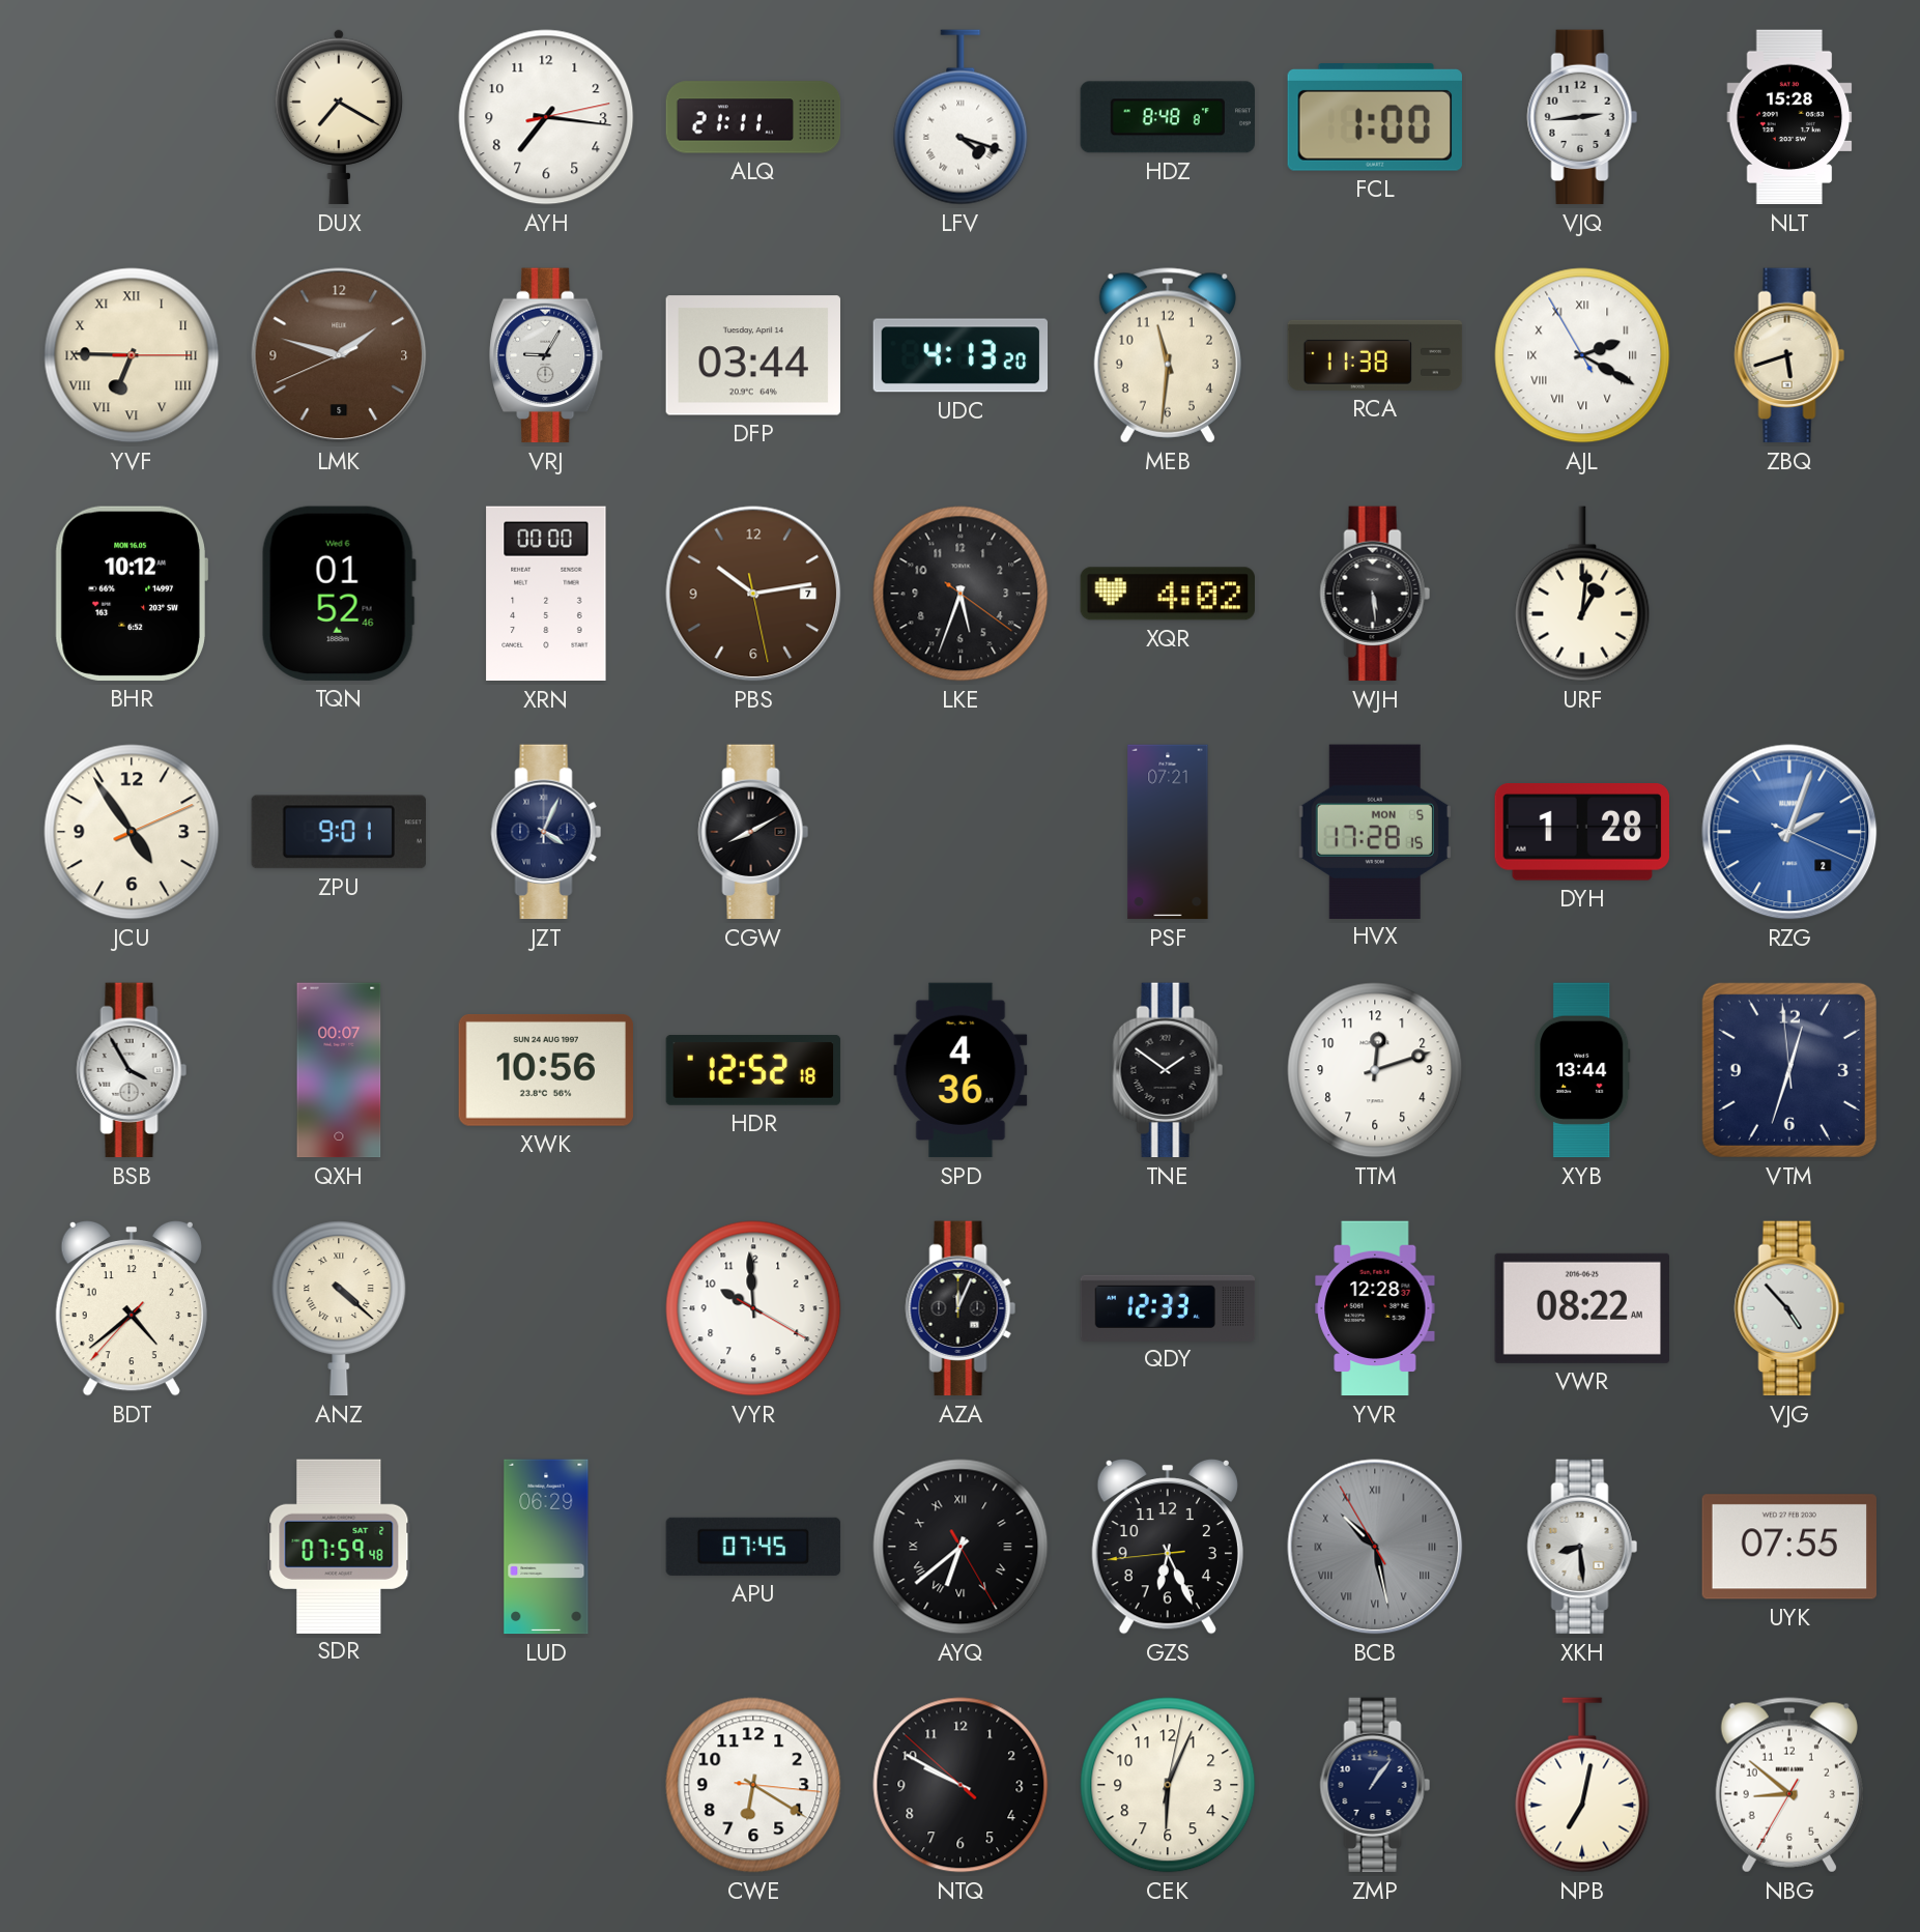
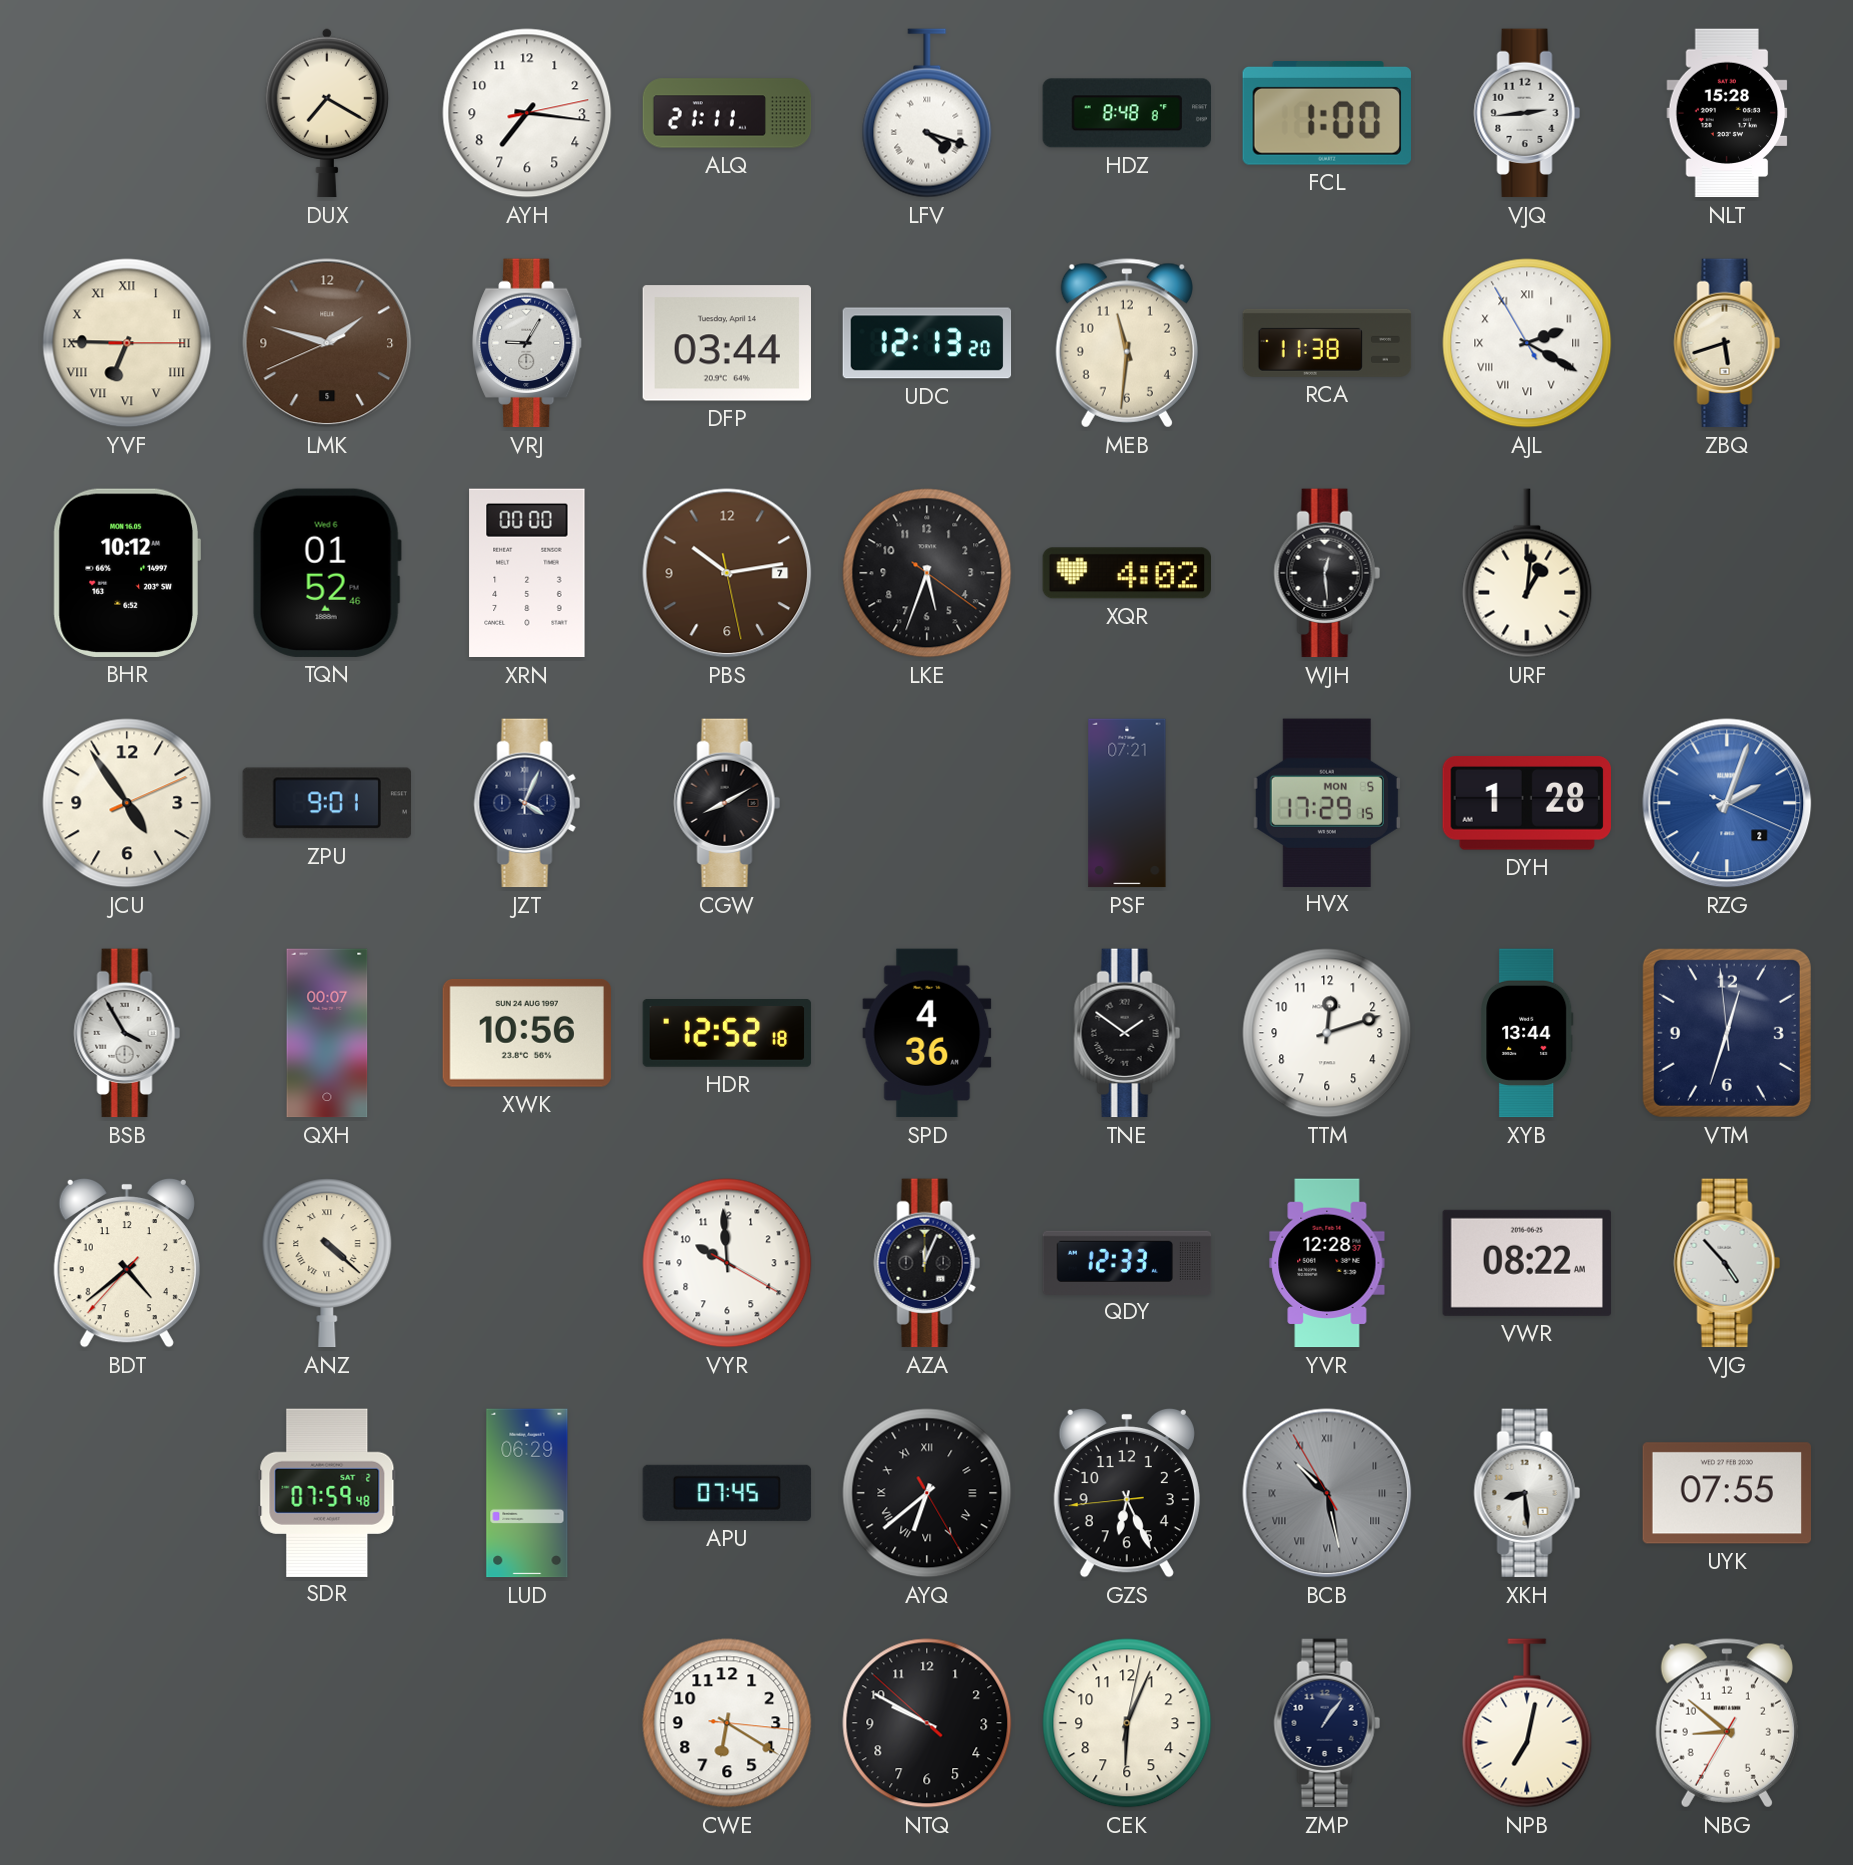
UDC: 4:13 -> 12:13
WJH: 5:29 -> 12:29
HVX: 17:28 -> 17:29
